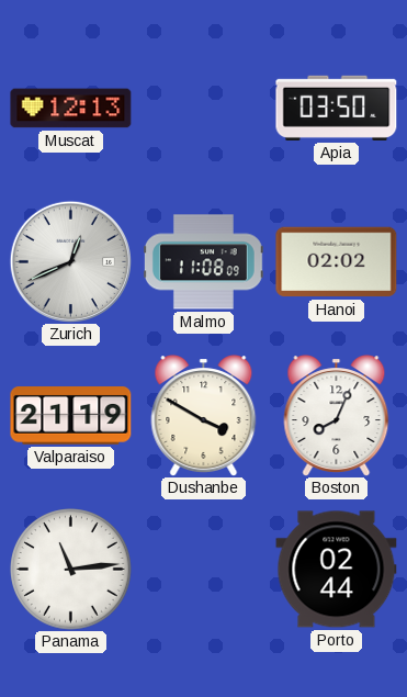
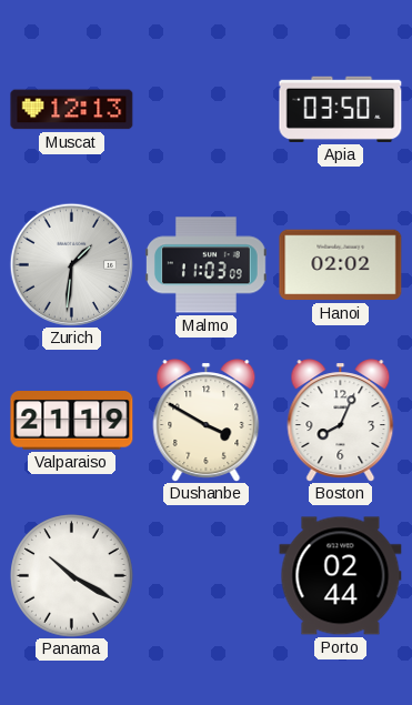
Zurich: 12:41 -> 1:31
Malmo: 11:08 -> 11:03
Panama: 11:14 -> 10:20
